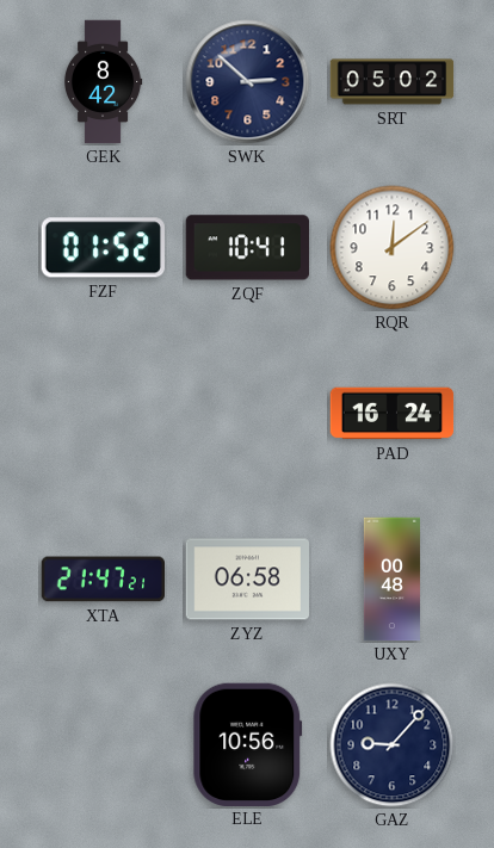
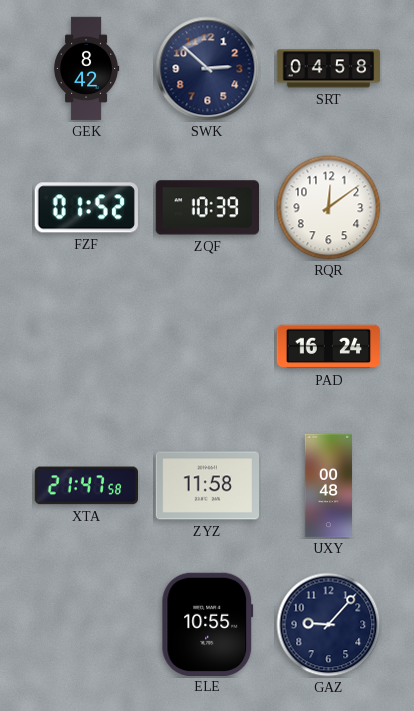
SRT: 05:02 -> 04:58
ZQF: 10:41 -> 10:39
XTA: 21:47:21 -> 21:47:58
ZYZ: 06:58 -> 11:58
ELE: 10:56 -> 10:55
